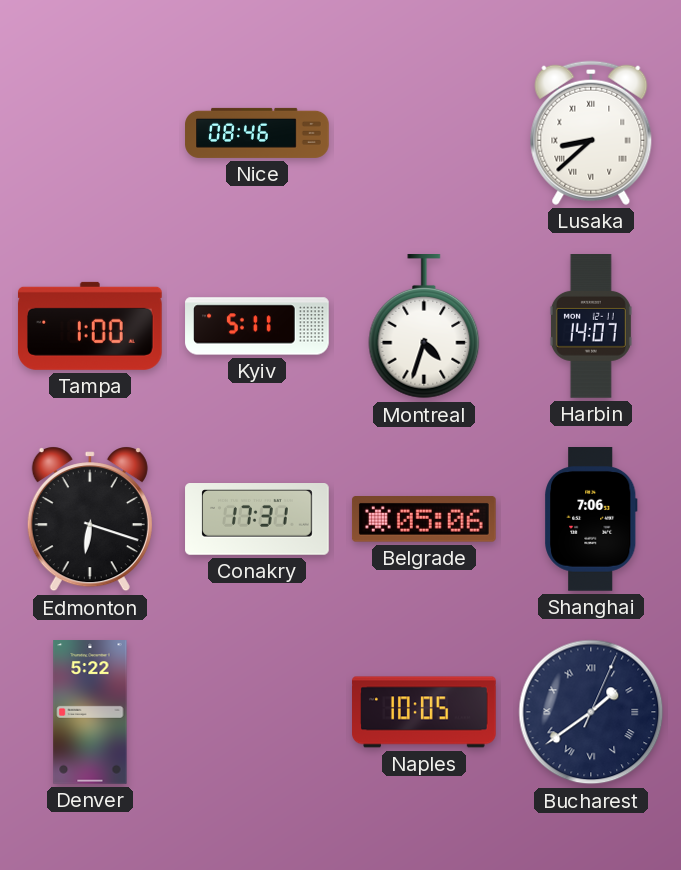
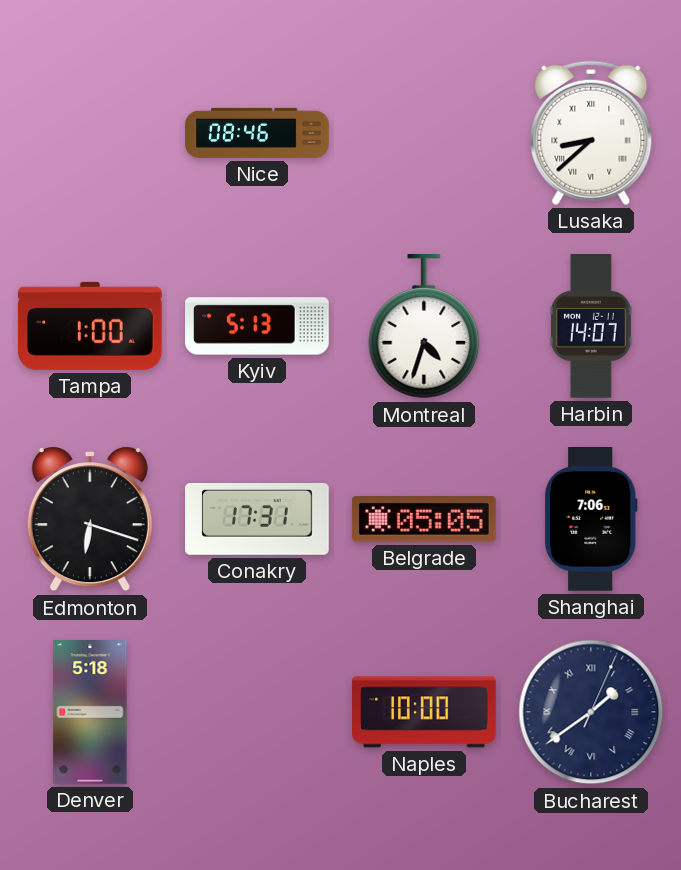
Kyiv: 5:11 -> 5:13
Belgrade: 05:06 -> 05:05
Denver: 5:22 -> 5:18
Naples: 10:05 -> 10:00
